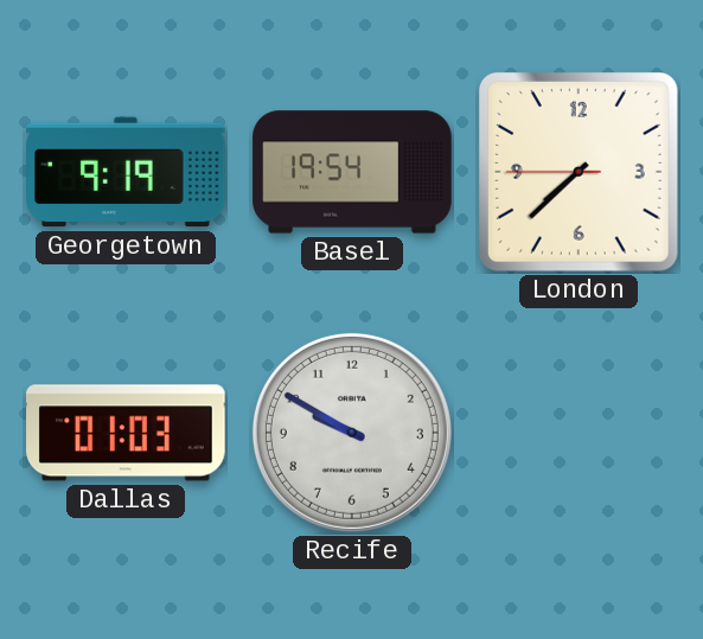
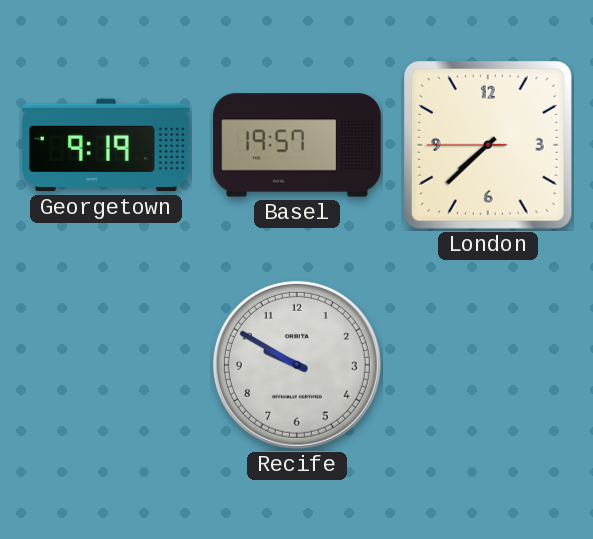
Basel: 19:54 -> 19:57
Dallas: 01:03 -> none
